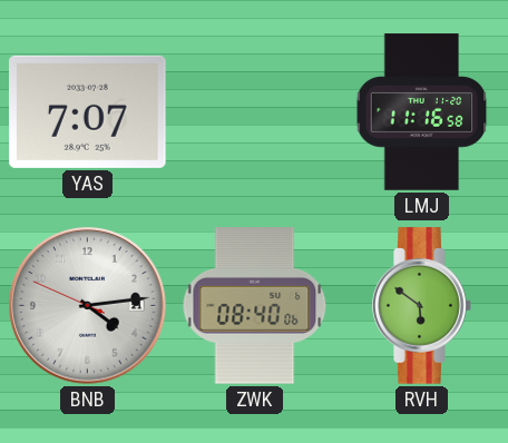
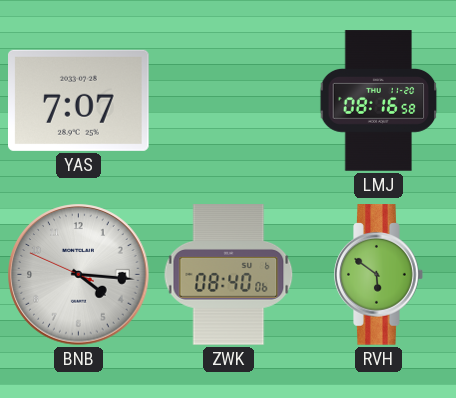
LMJ: 11:16 -> 08:16
BNB: 4:13 -> 4:15
